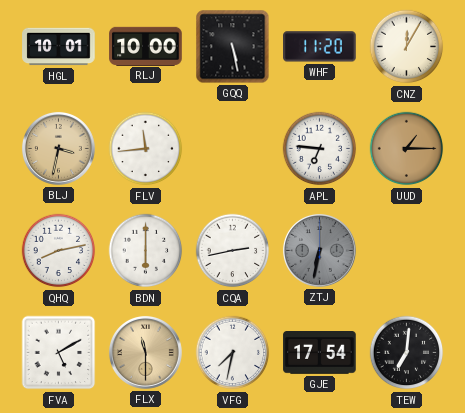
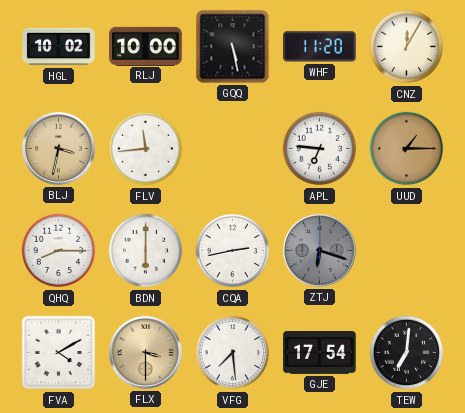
HGL: 10:01 -> 10:02
QHQ: 8:13 -> 8:15
ZTJ: 6:32 -> 6:18
FVA: 5:10 -> 4:10
FLX: 11:30 -> 3:30
VFG: 7:32 -> 7:29
